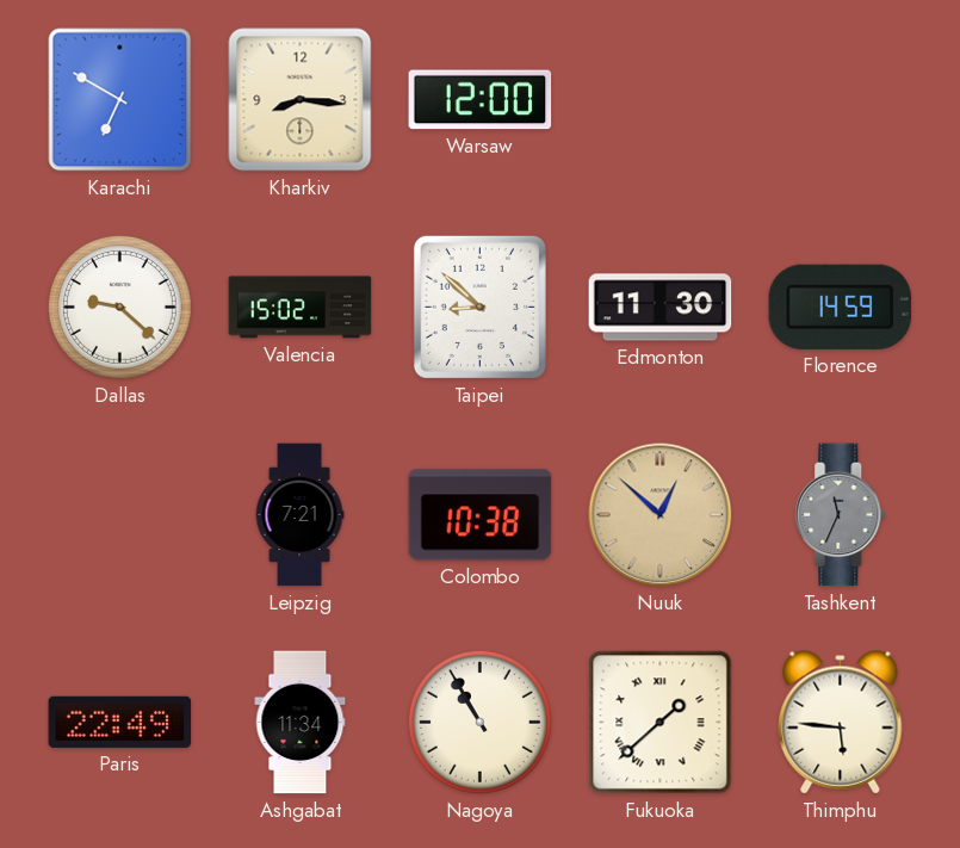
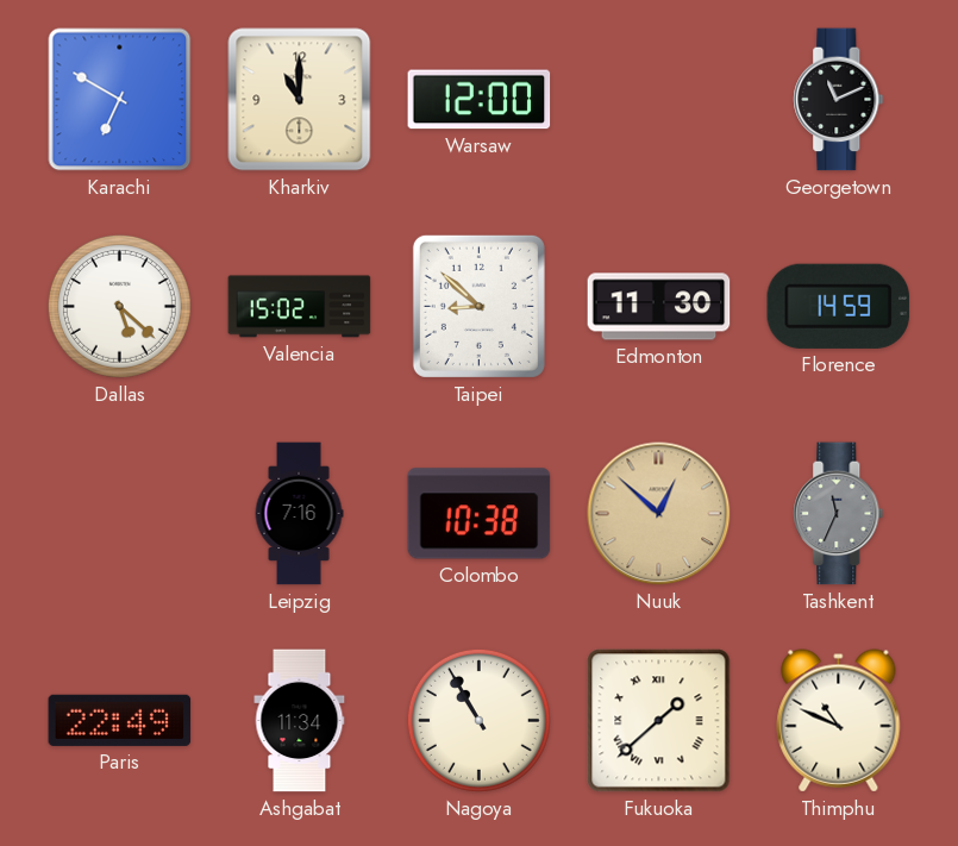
Kharkiv: 8:16 -> 11:00
Georgetown: none -> 11:11
Dallas: 9:22 -> 5:22
Leipzig: 7:21 -> 7:16
Thimphu: 5:46 -> 10:49
